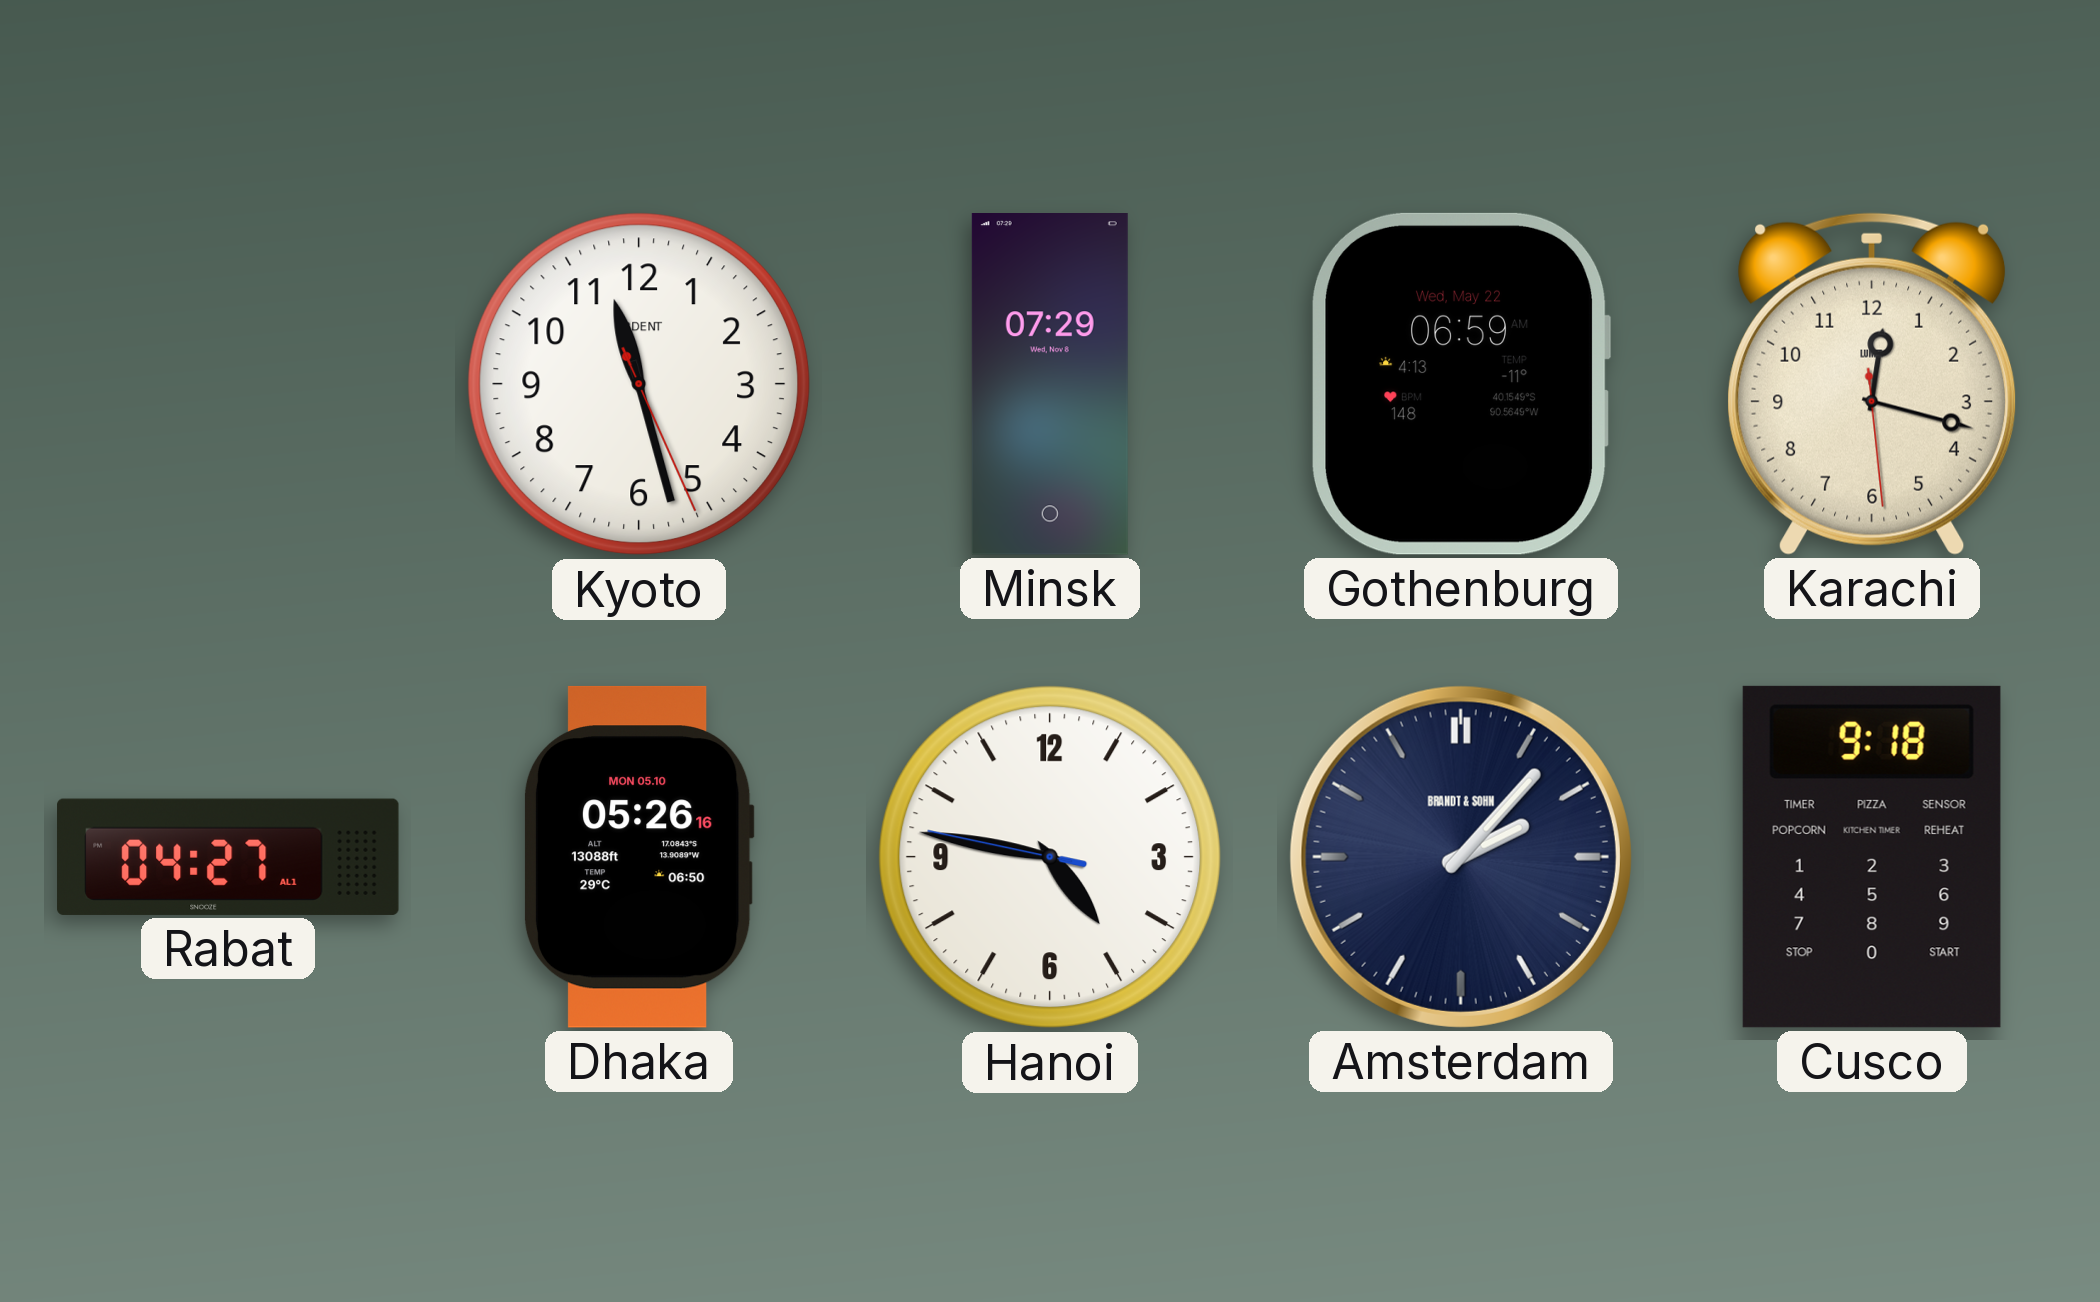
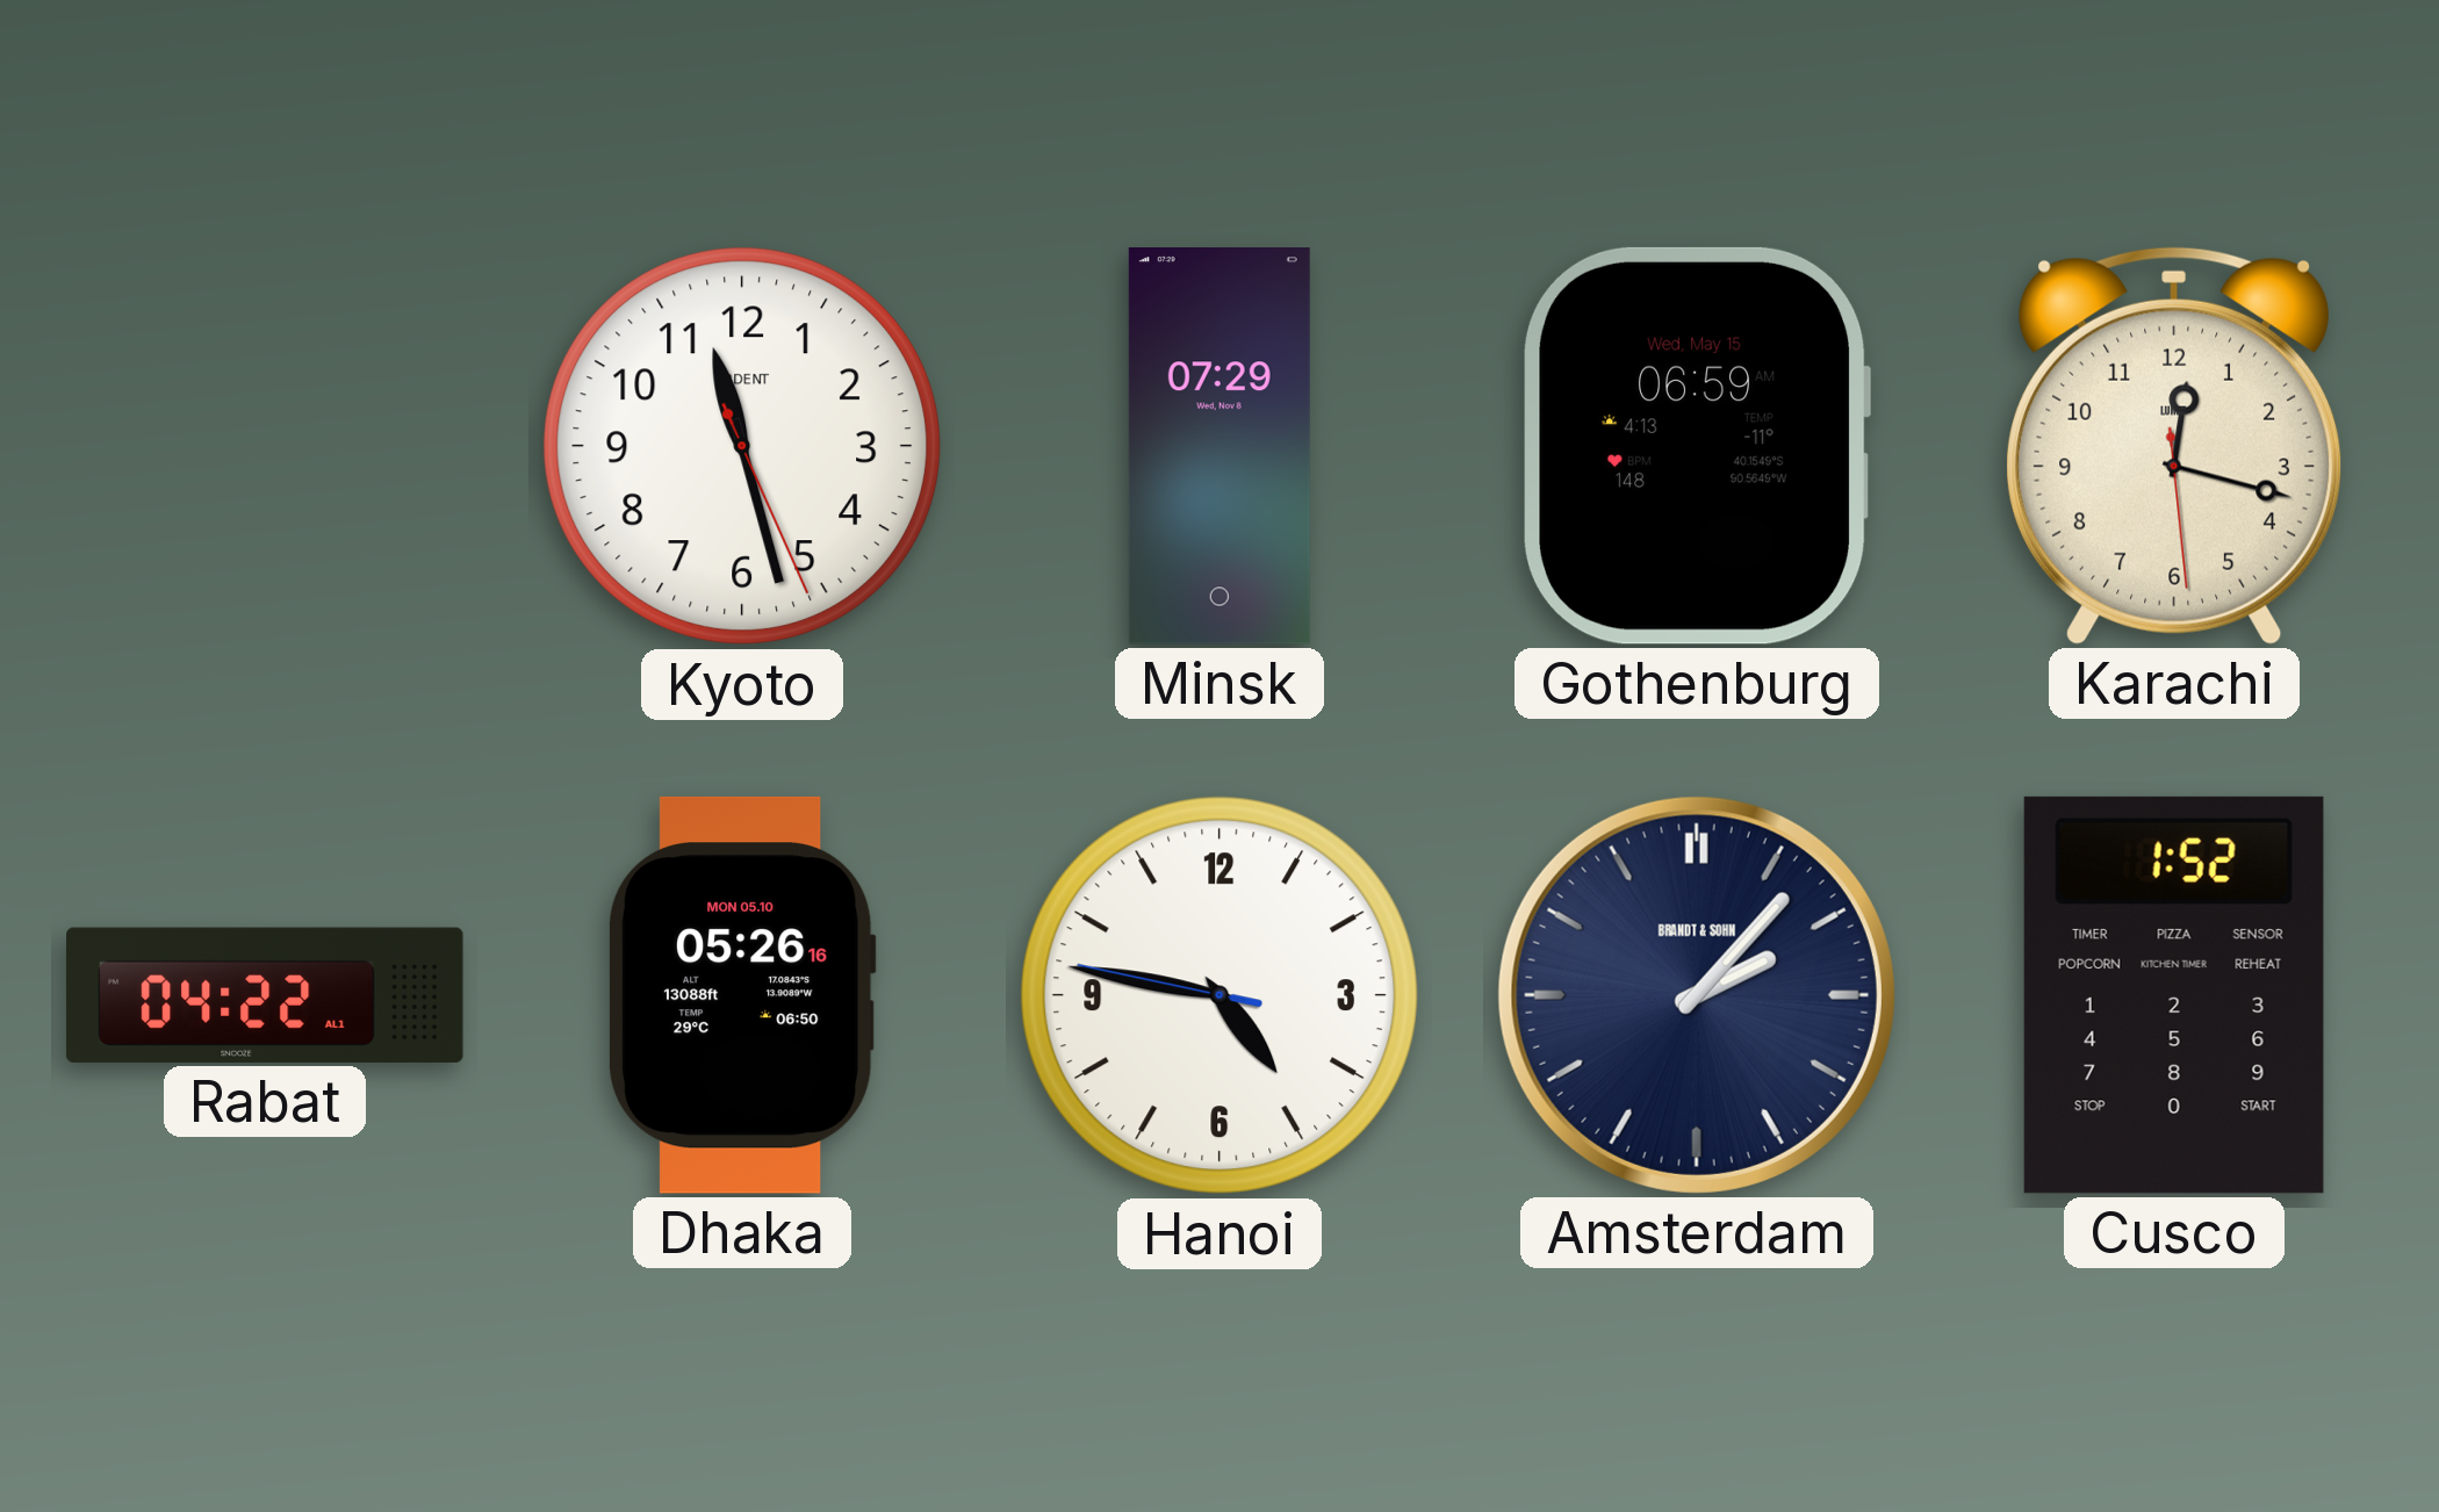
Gothenburg date: Wed, May 22 -> Wed, May 15
Rabat: 04:27 -> 04:22
Cusco: 9:18 -> 1:52
